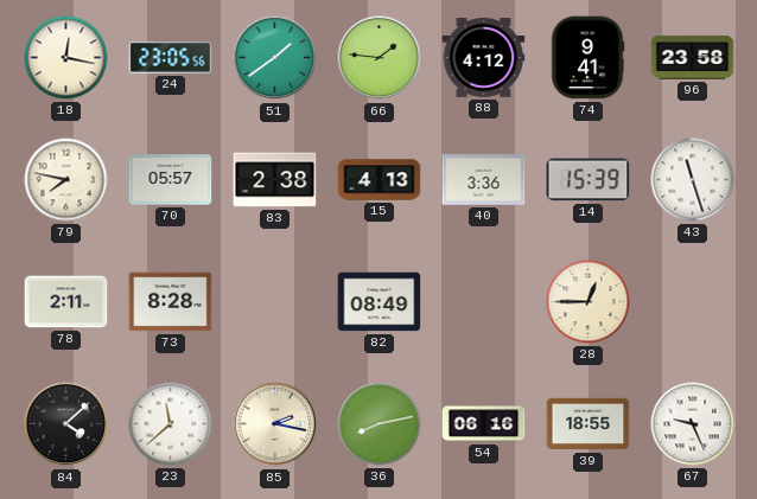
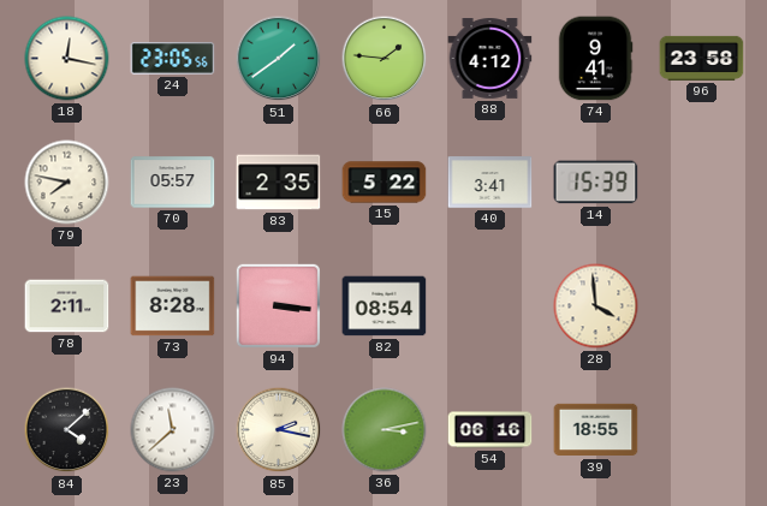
83: 2:38 -> 2:35
15: 4:13 -> 5:22
40: 3:36 -> 3:41
43: 11:27 -> none
94: none -> 3:16
82: 08:49 -> 08:54
28: 12:45 -> 3:59
36: 8:13 -> 3:13
67: 9:26 -> none
